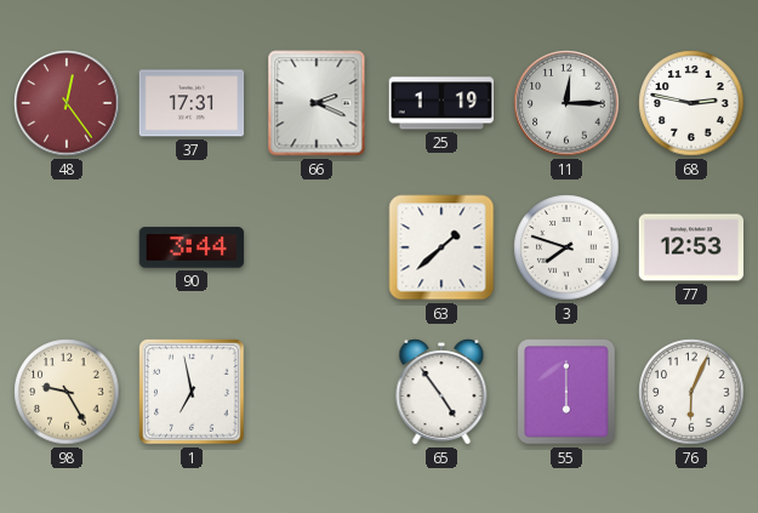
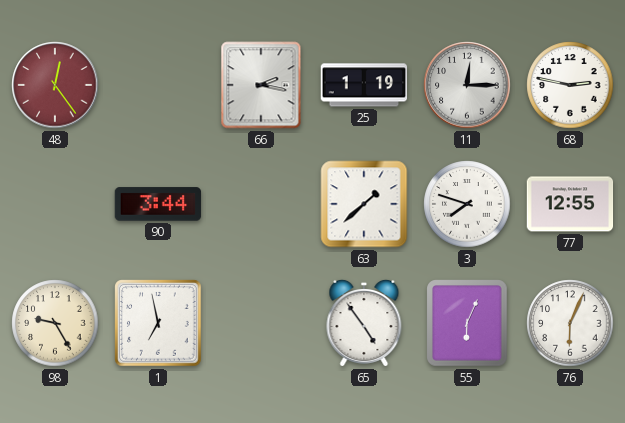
37: 17:31 -> none
66: 2:19 -> 2:17
77: 12:53 -> 12:55
55: 6:00 -> 6:04
